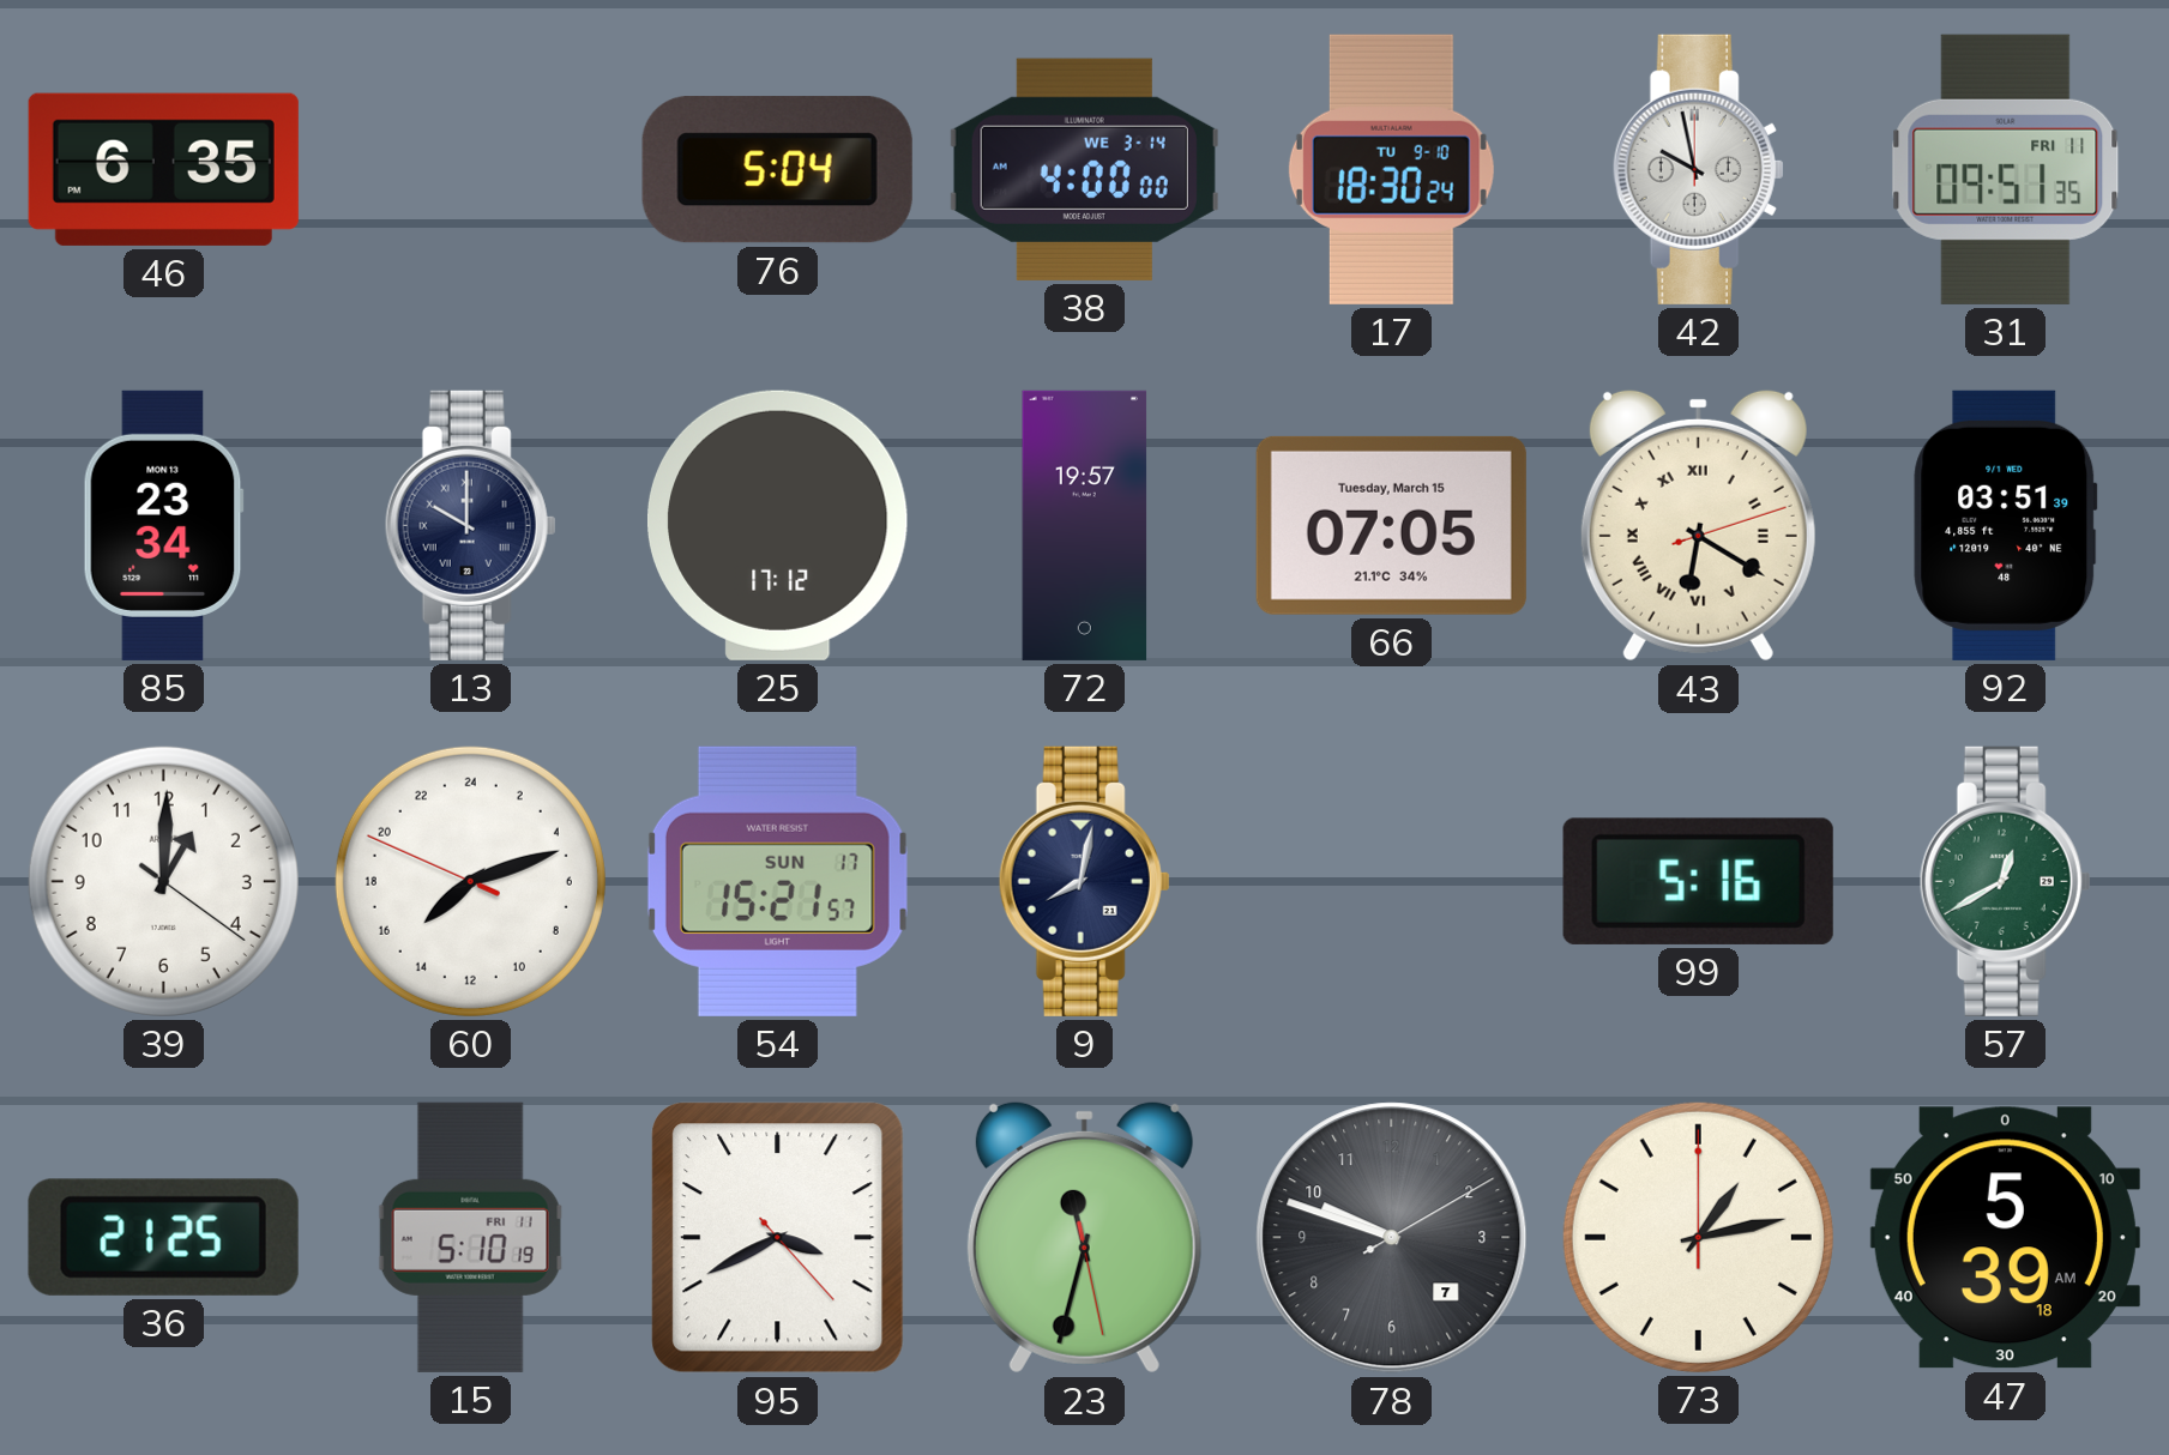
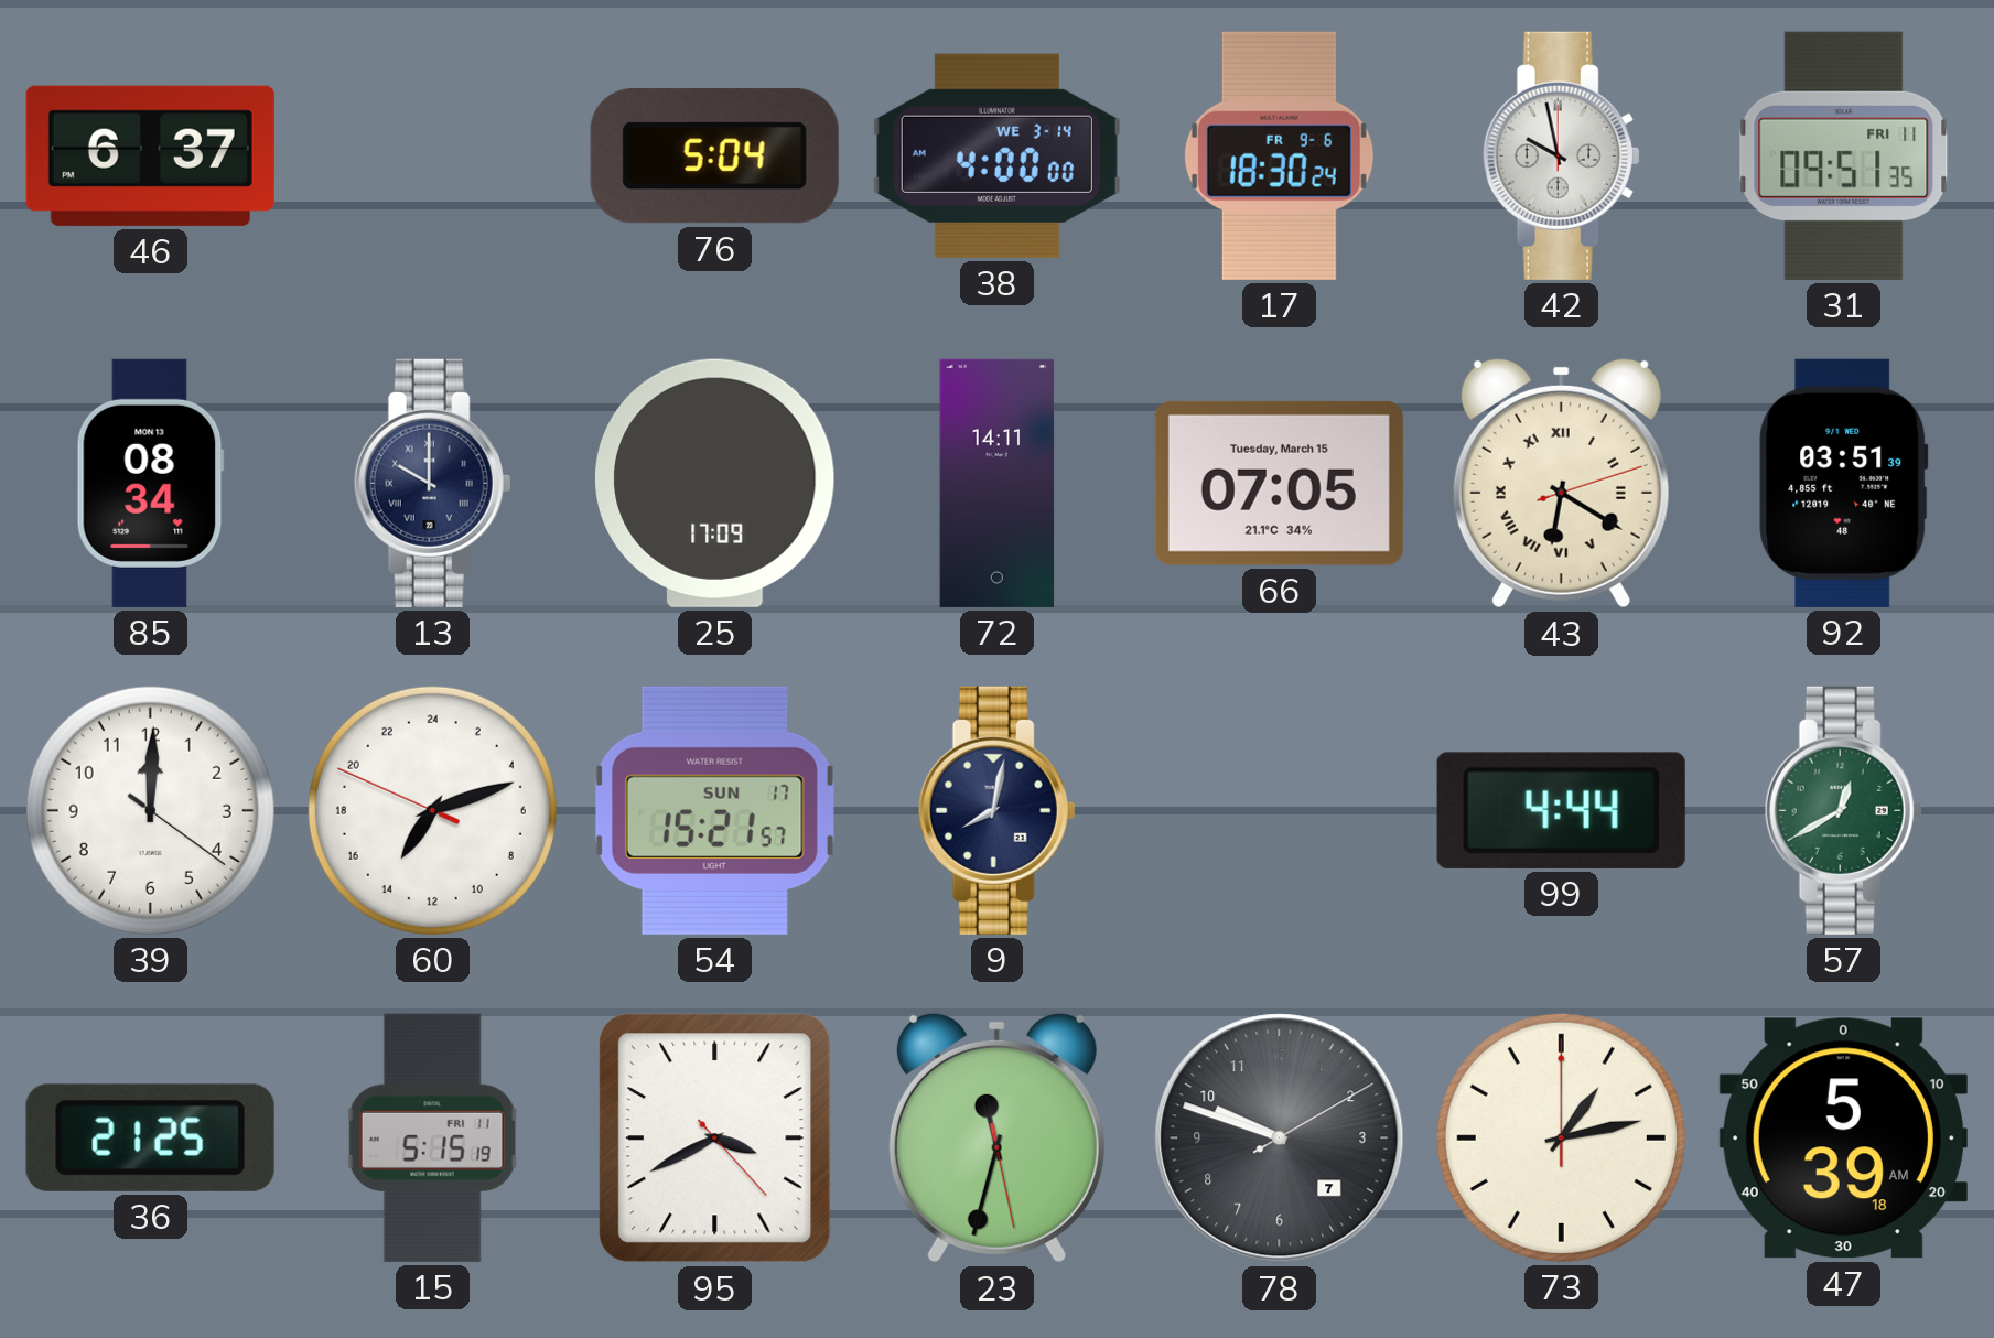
46: 6:35 -> 6:37
17 date: TU 9-10 -> FR 9-6
85: 23:34 -> 08:34
25: 17:12 -> 17:09
72: 19:57 -> 14:11
39: 1:00 -> 12:00
60: 15:11 -> 14:11
99: 5:16 -> 4:44
15: 5:10 -> 5:15
